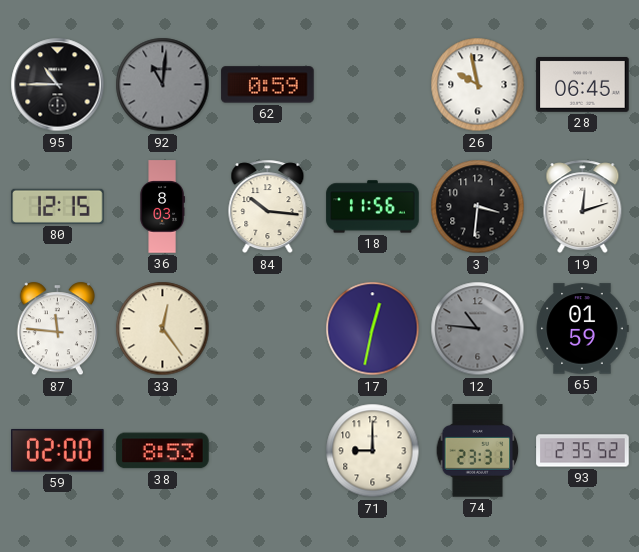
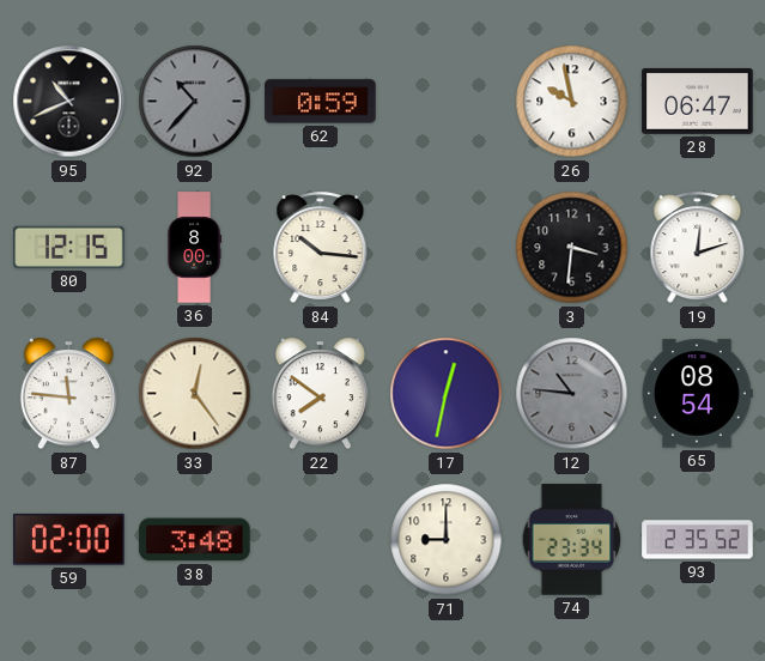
95: 10:45 -> 10:41
92: 11:01 -> 10:37
28: 06:45 -> 06:47
36: 8:03 -> 8:00
18: 11:56 -> none
22: none -> 7:51
65: 01:59 -> 08:54
38: 8:53 -> 3:48
74: 23:31 -> 23:34
